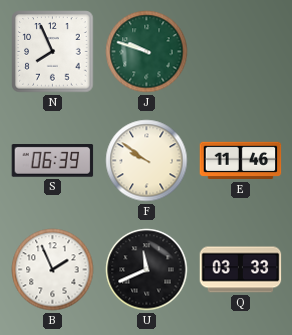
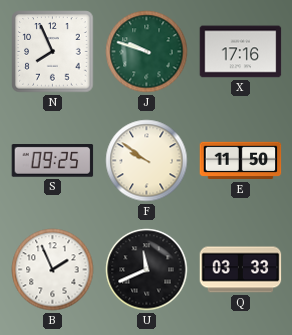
X: none -> 17:16
S: 06:39 -> 09:25
E: 11:46 -> 11:50
